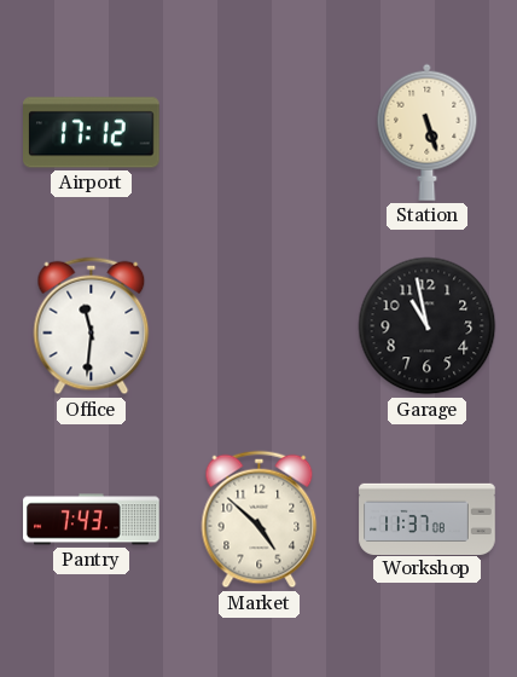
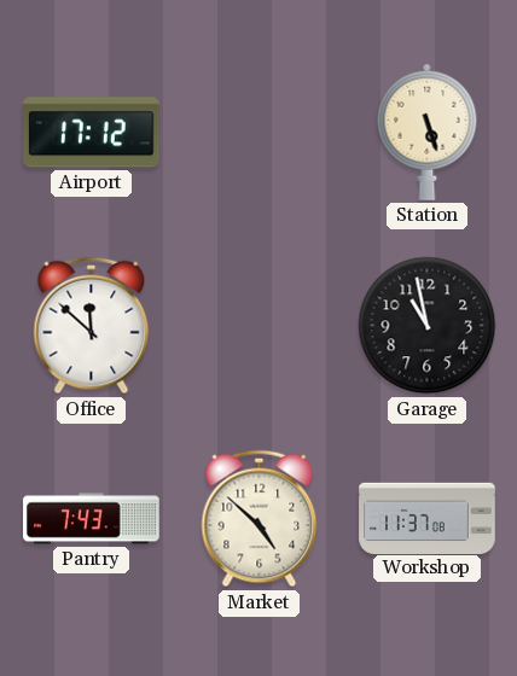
Office: 11:31 -> 11:52
